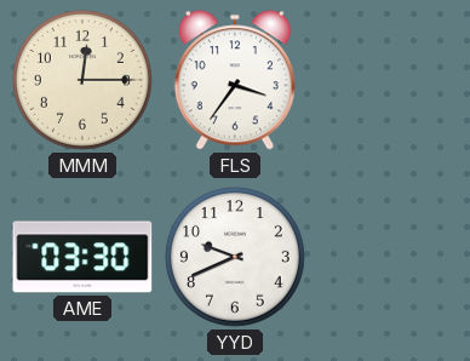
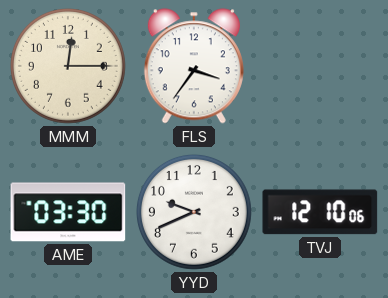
TVJ: none -> 12:10
